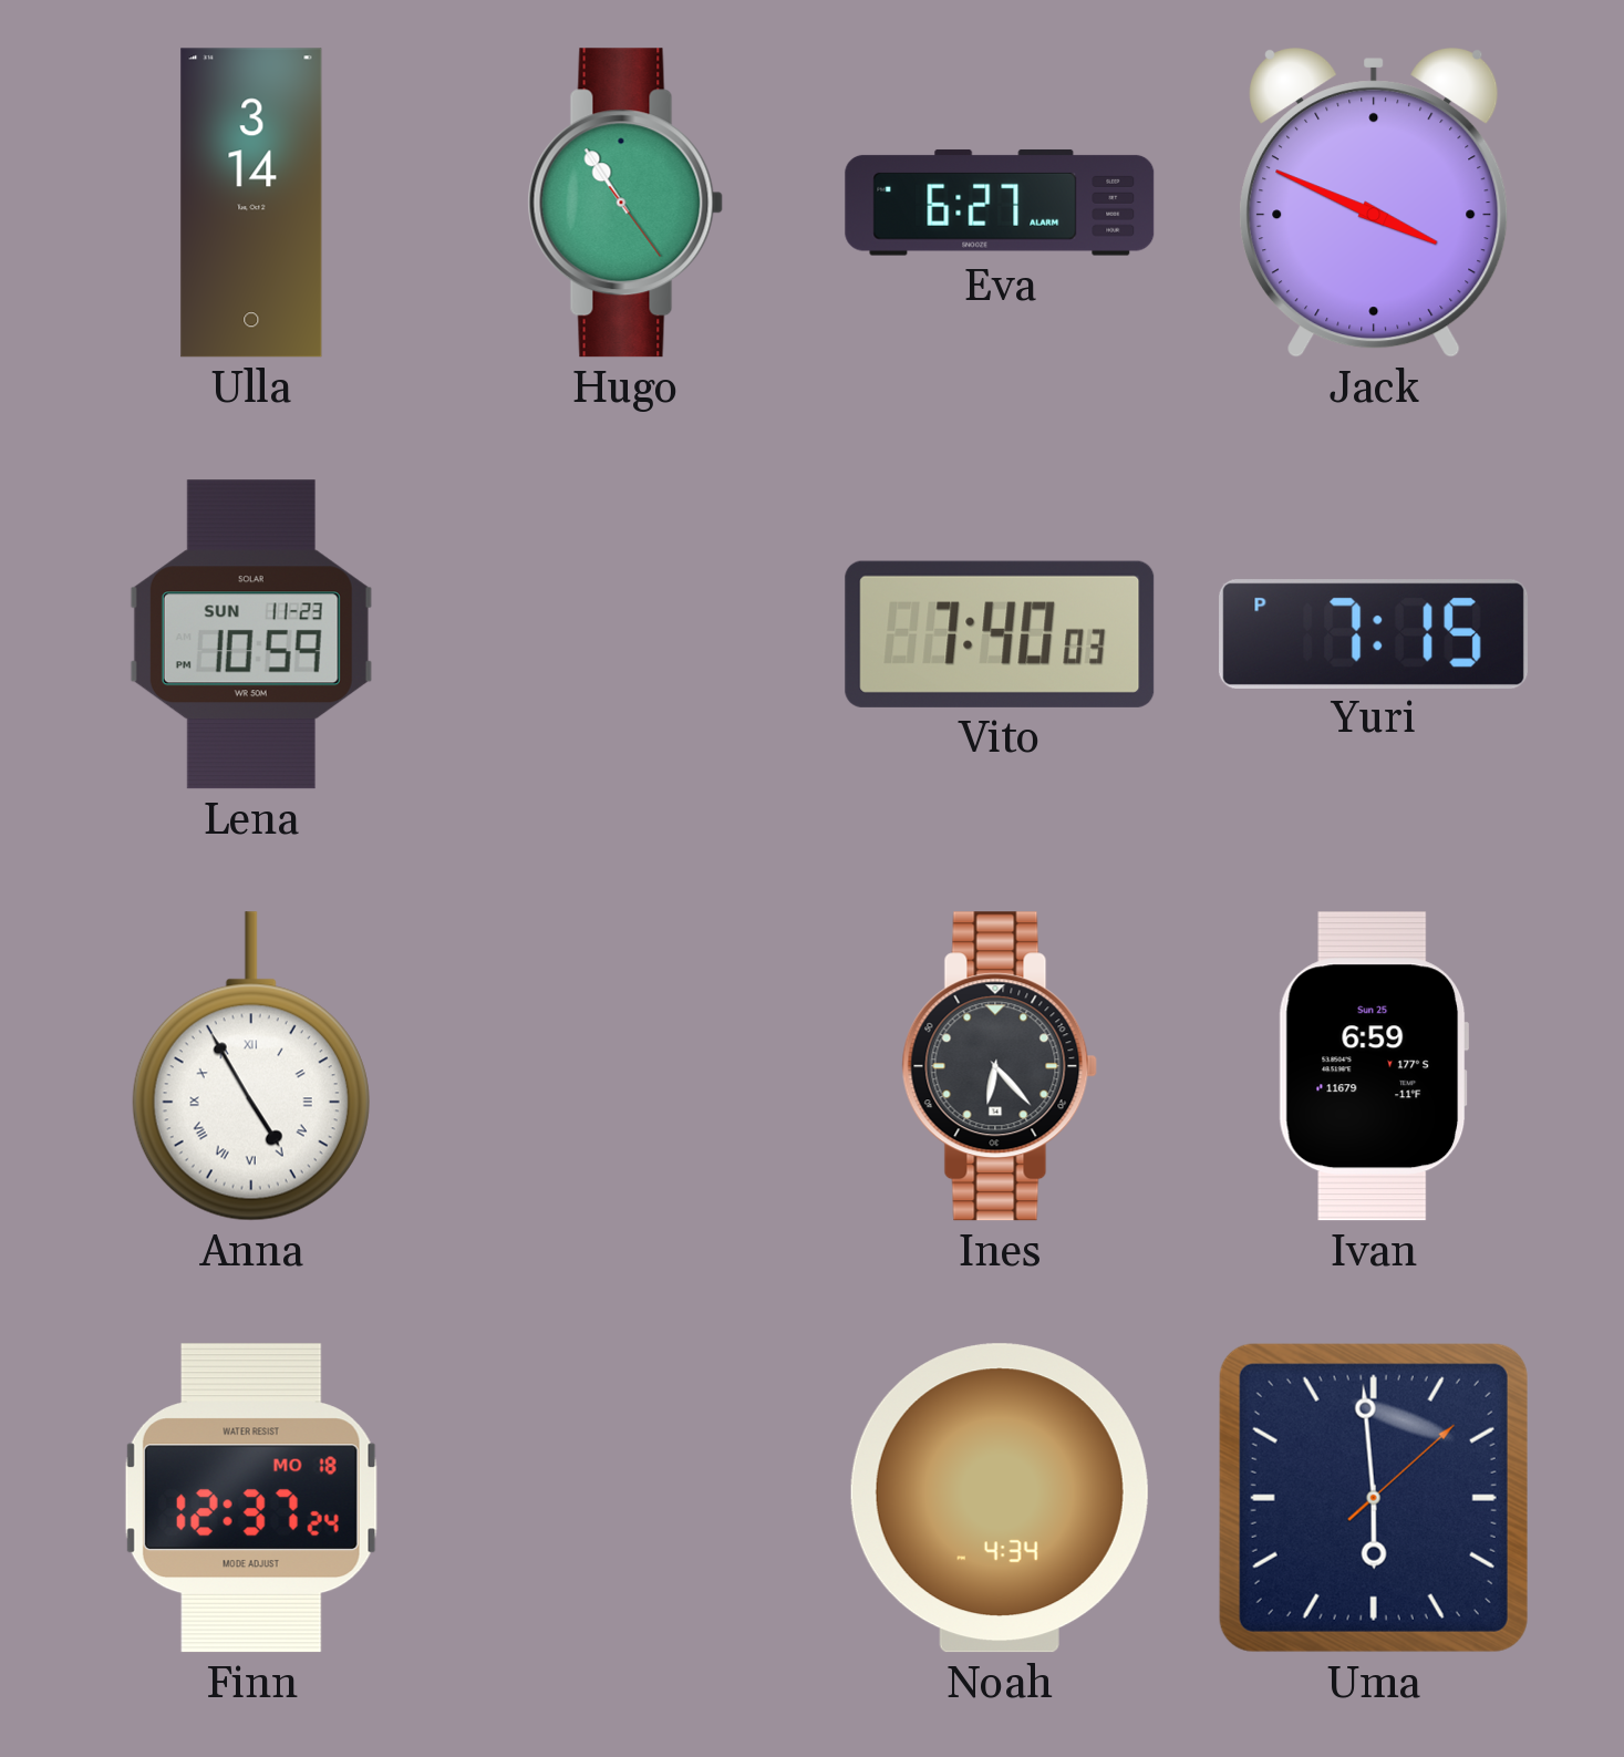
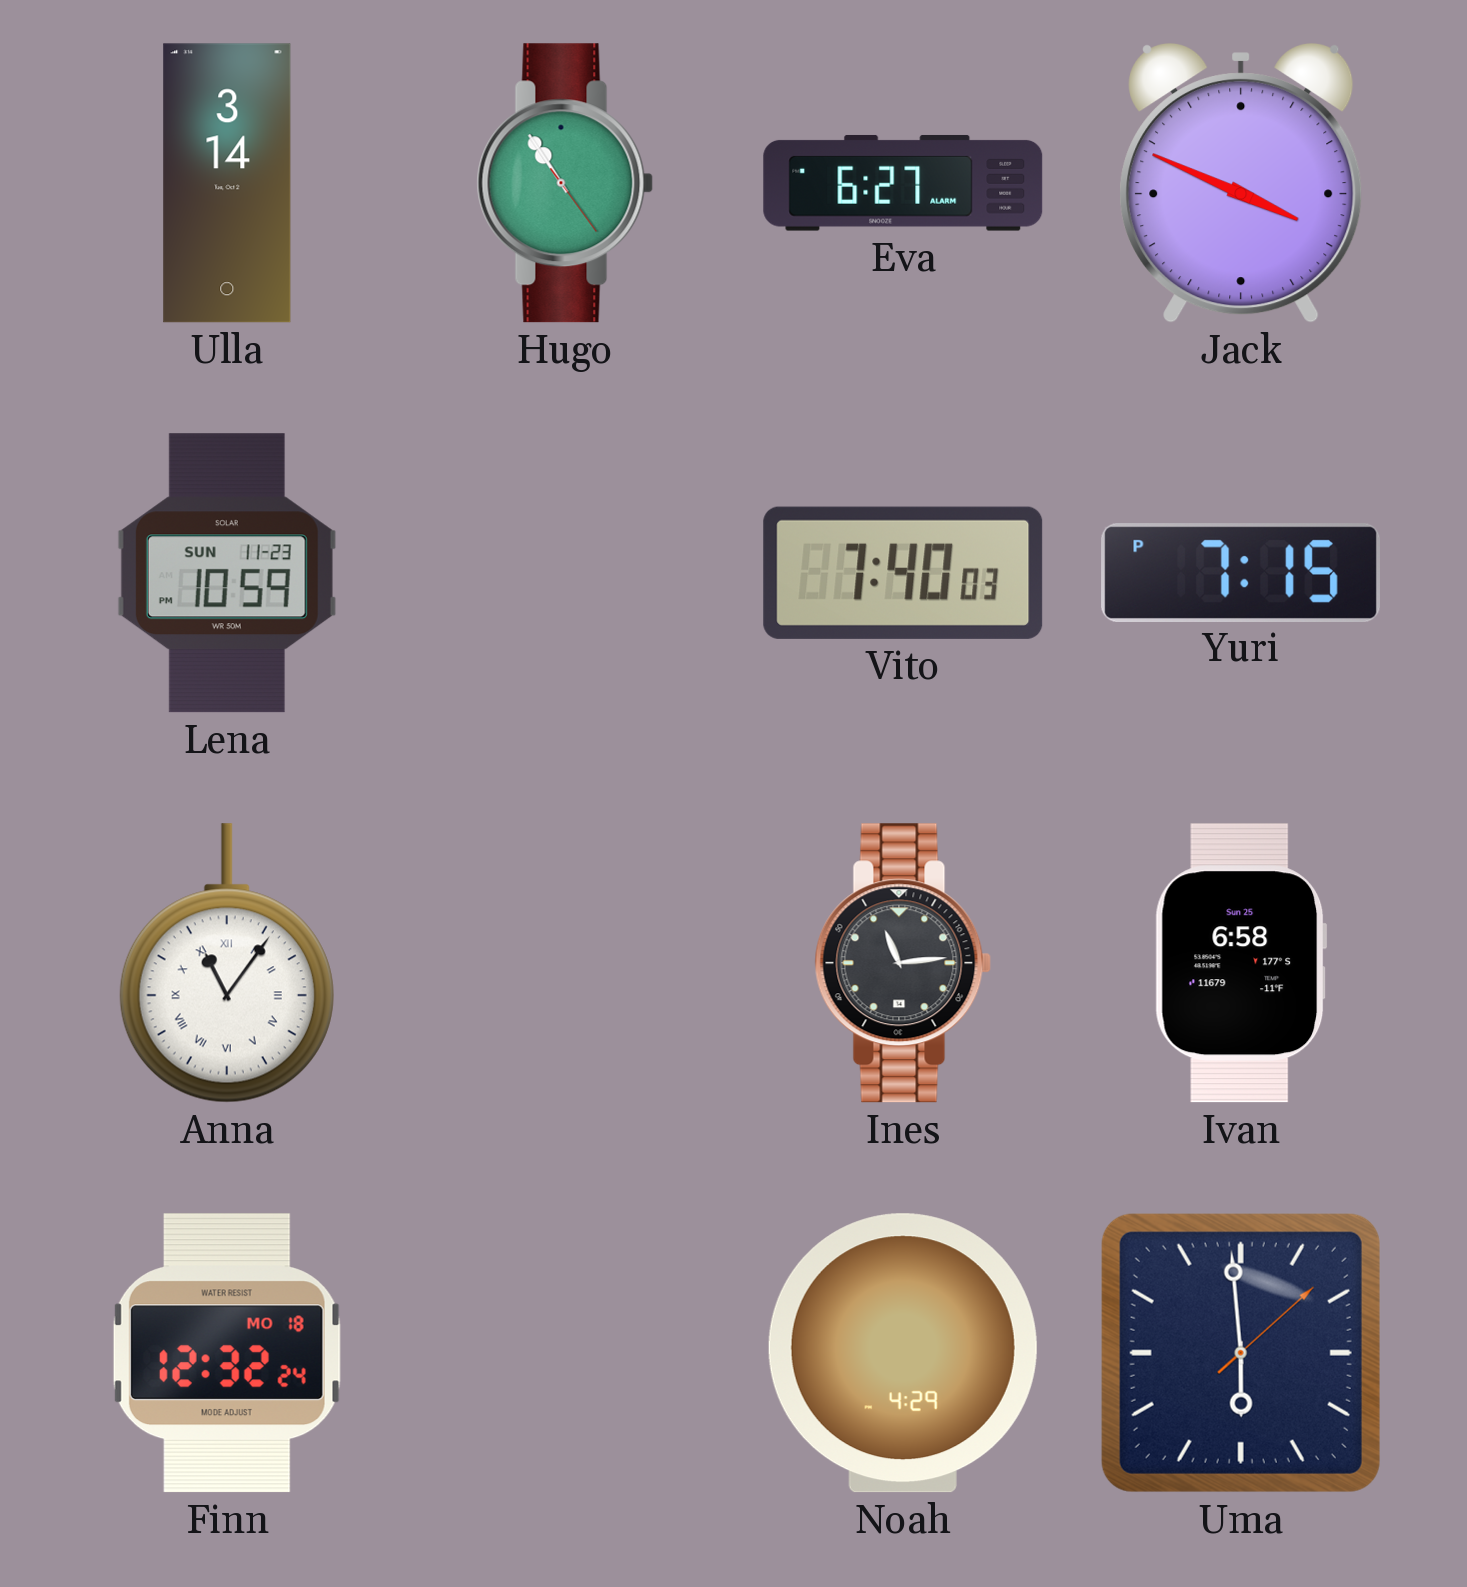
Anna: 4:55 -> 11:06
Ines: 6:23 -> 11:14
Ivan: 6:59 -> 6:58
Finn: 12:37 -> 12:32
Noah: 4:34 -> 4:29
